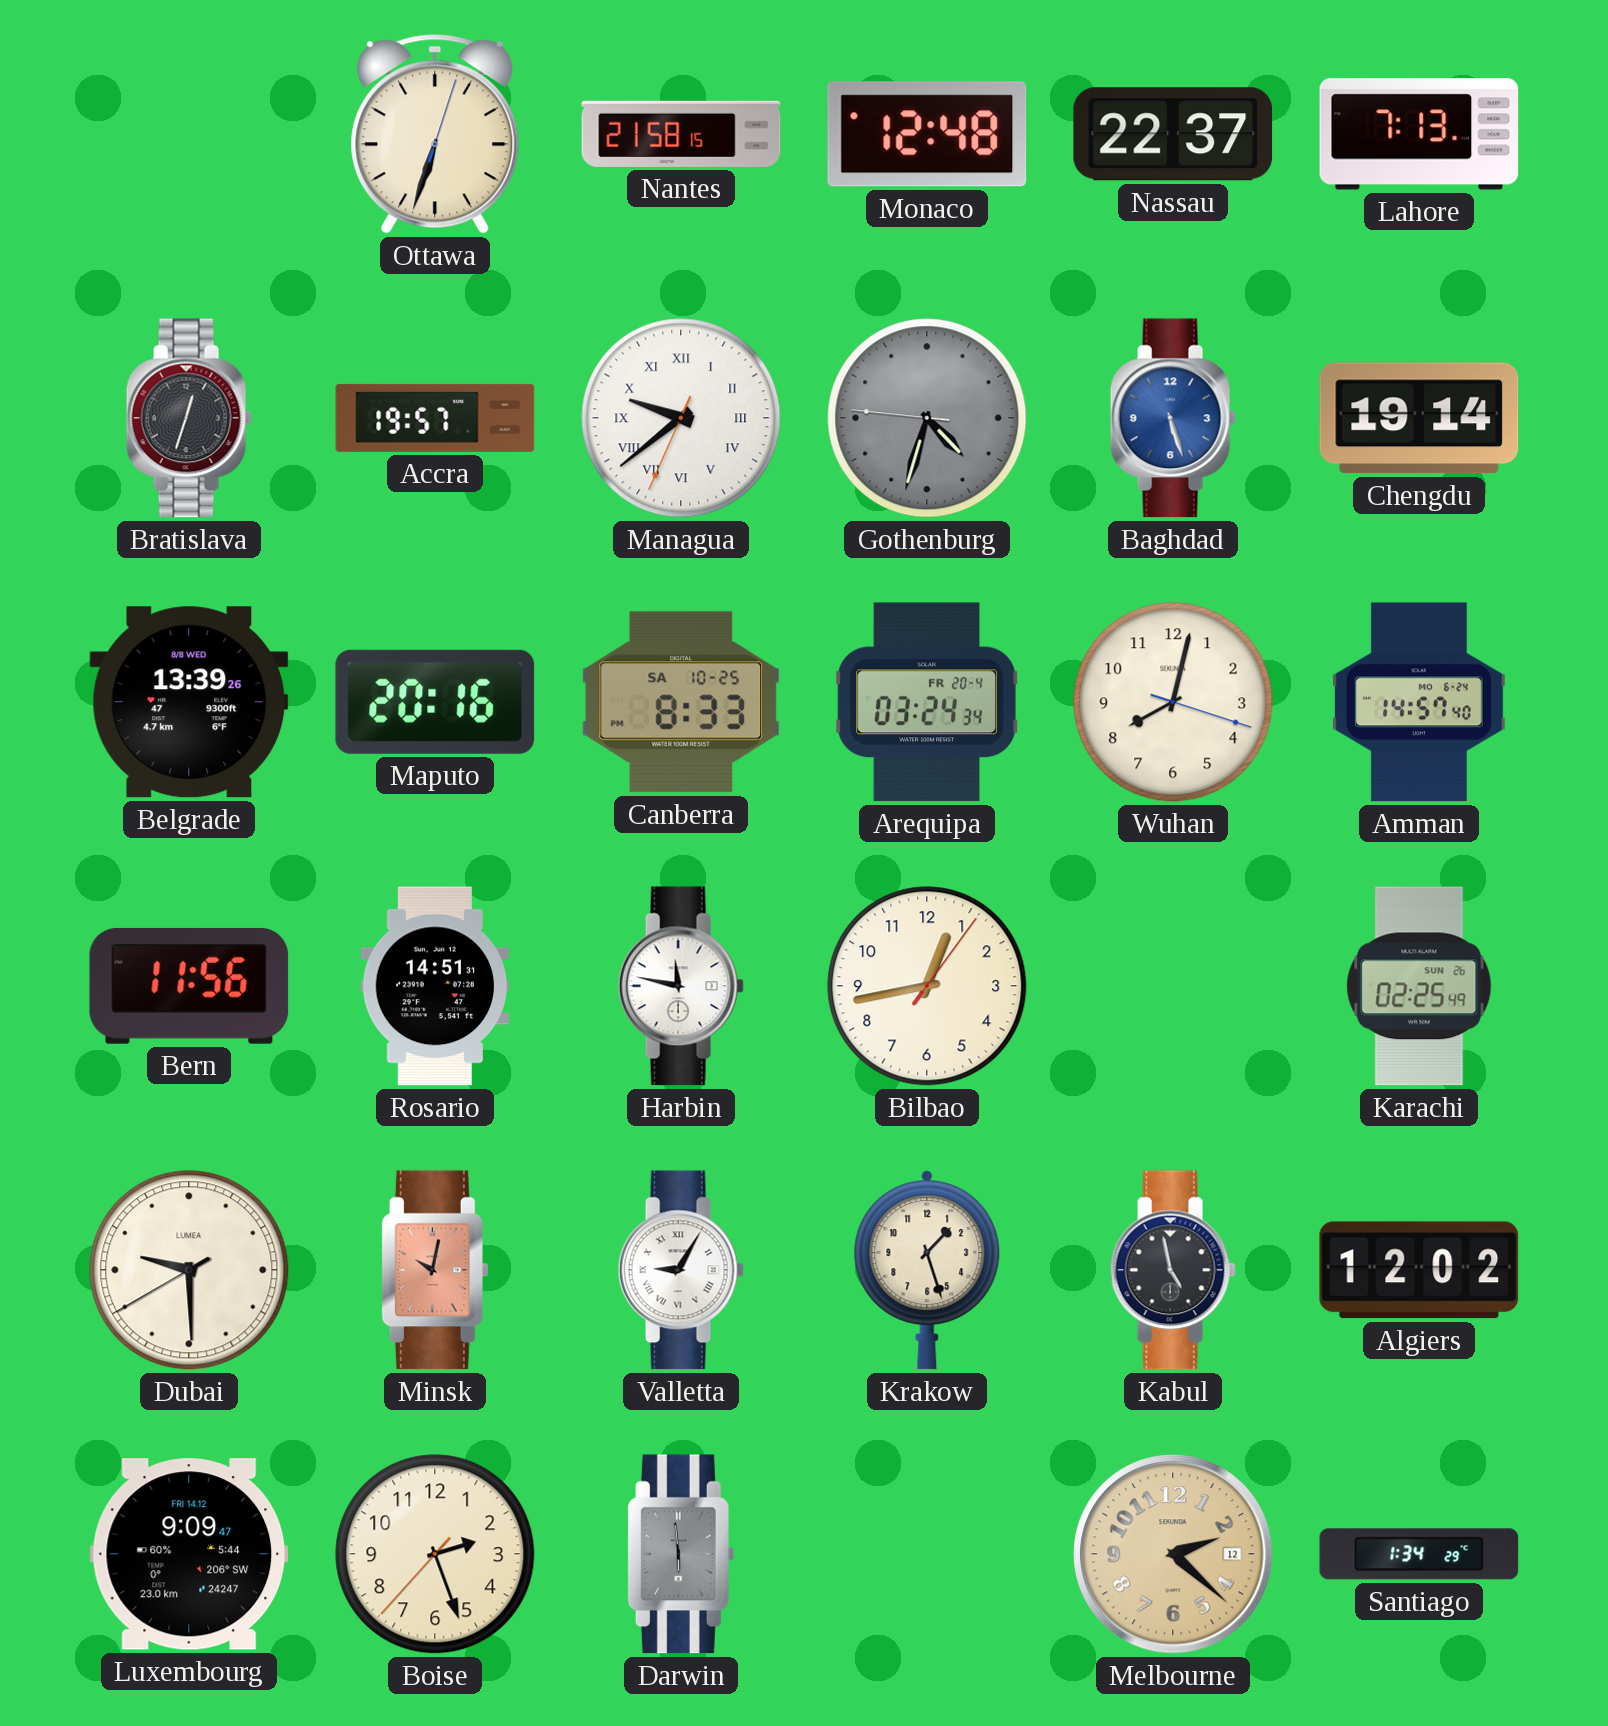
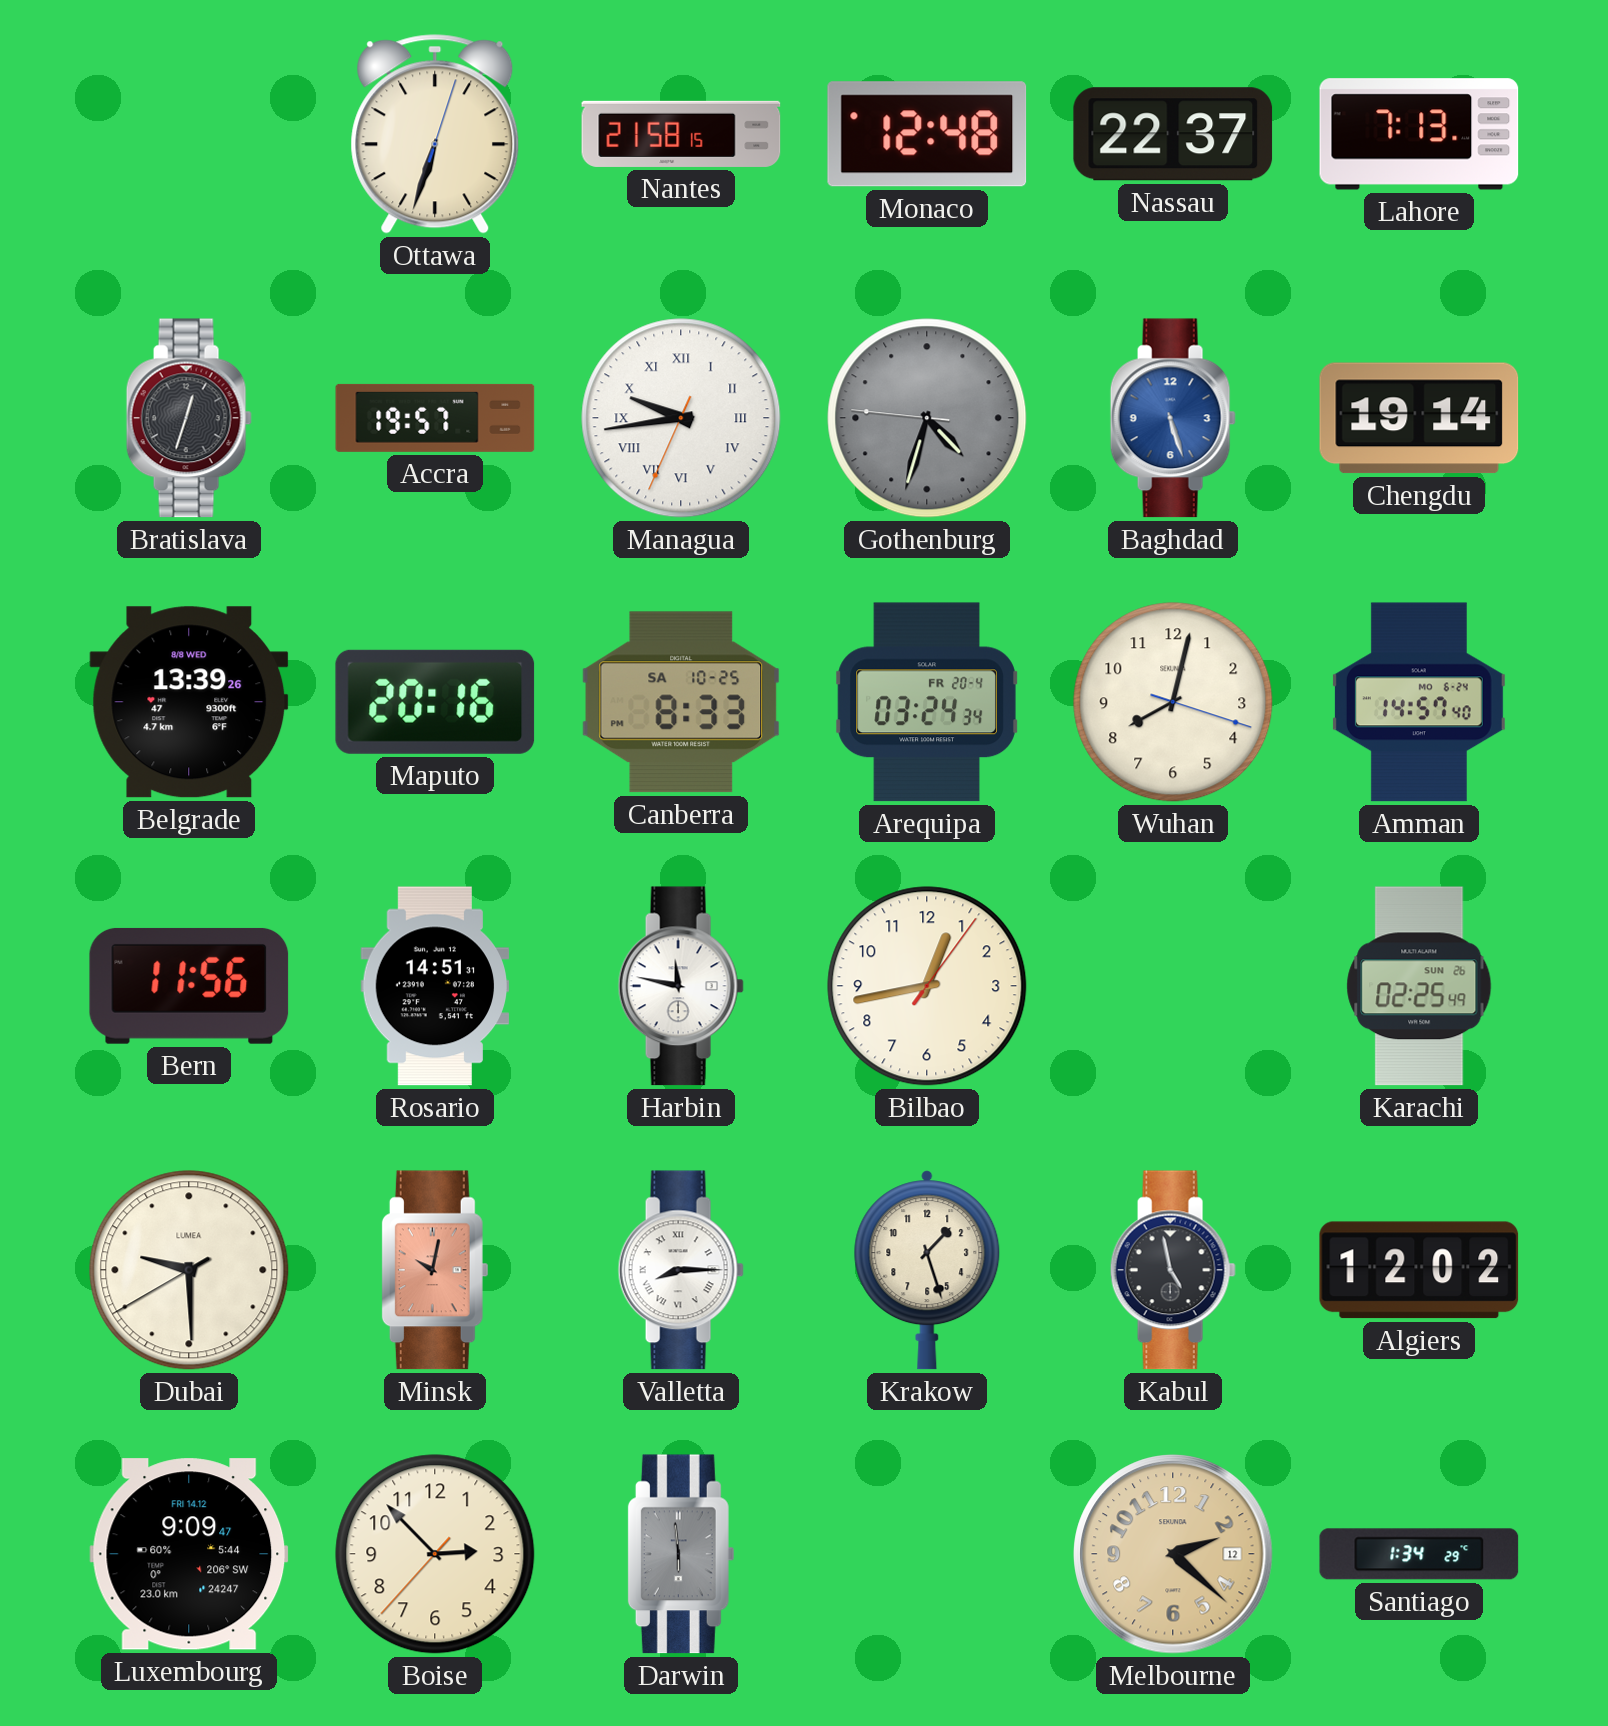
Managua: 9:38 -> 9:43
Valletta: 9:05 -> 8:15
Boise: 2:26 -> 2:52
